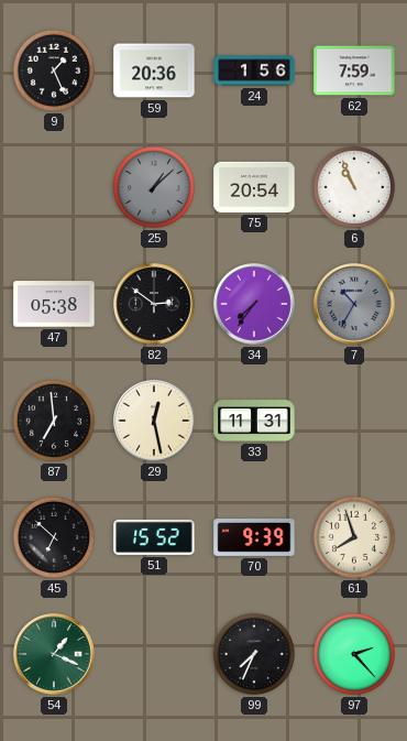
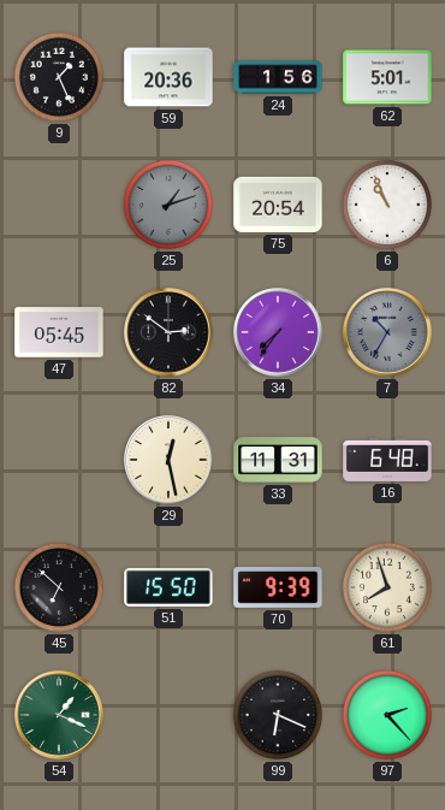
62: 7:59 -> 5:01
25: 1:08 -> 1:12
47: 05:38 -> 05:45
87: 6:59 -> none
16: none -> 6:48
51: 15:52 -> 15:50
99: 7:34 -> 6:19
